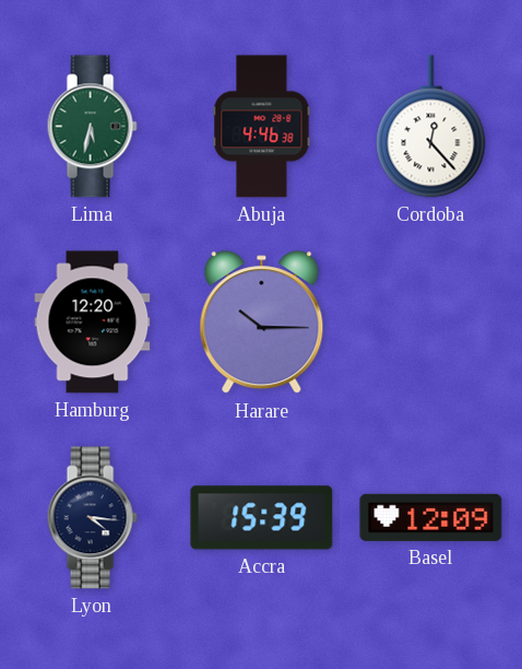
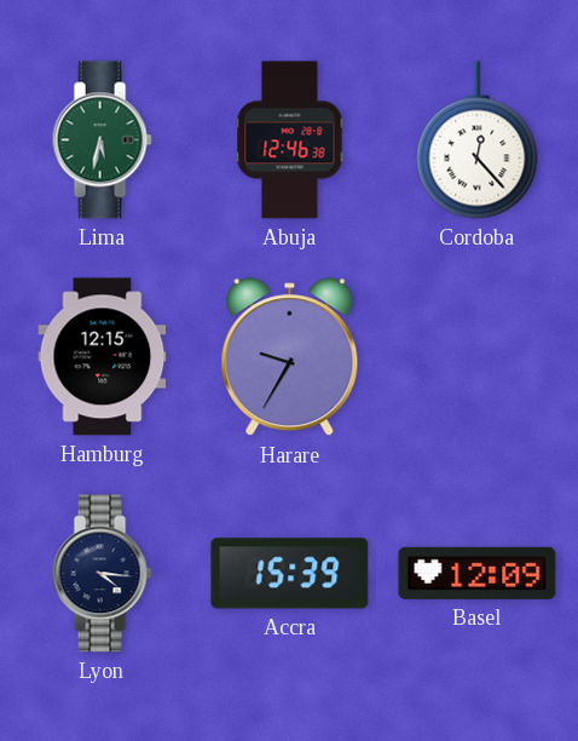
Abuja: 4:46 -> 12:46
Hamburg: 12:20 -> 12:15
Harare: 10:15 -> 9:35
